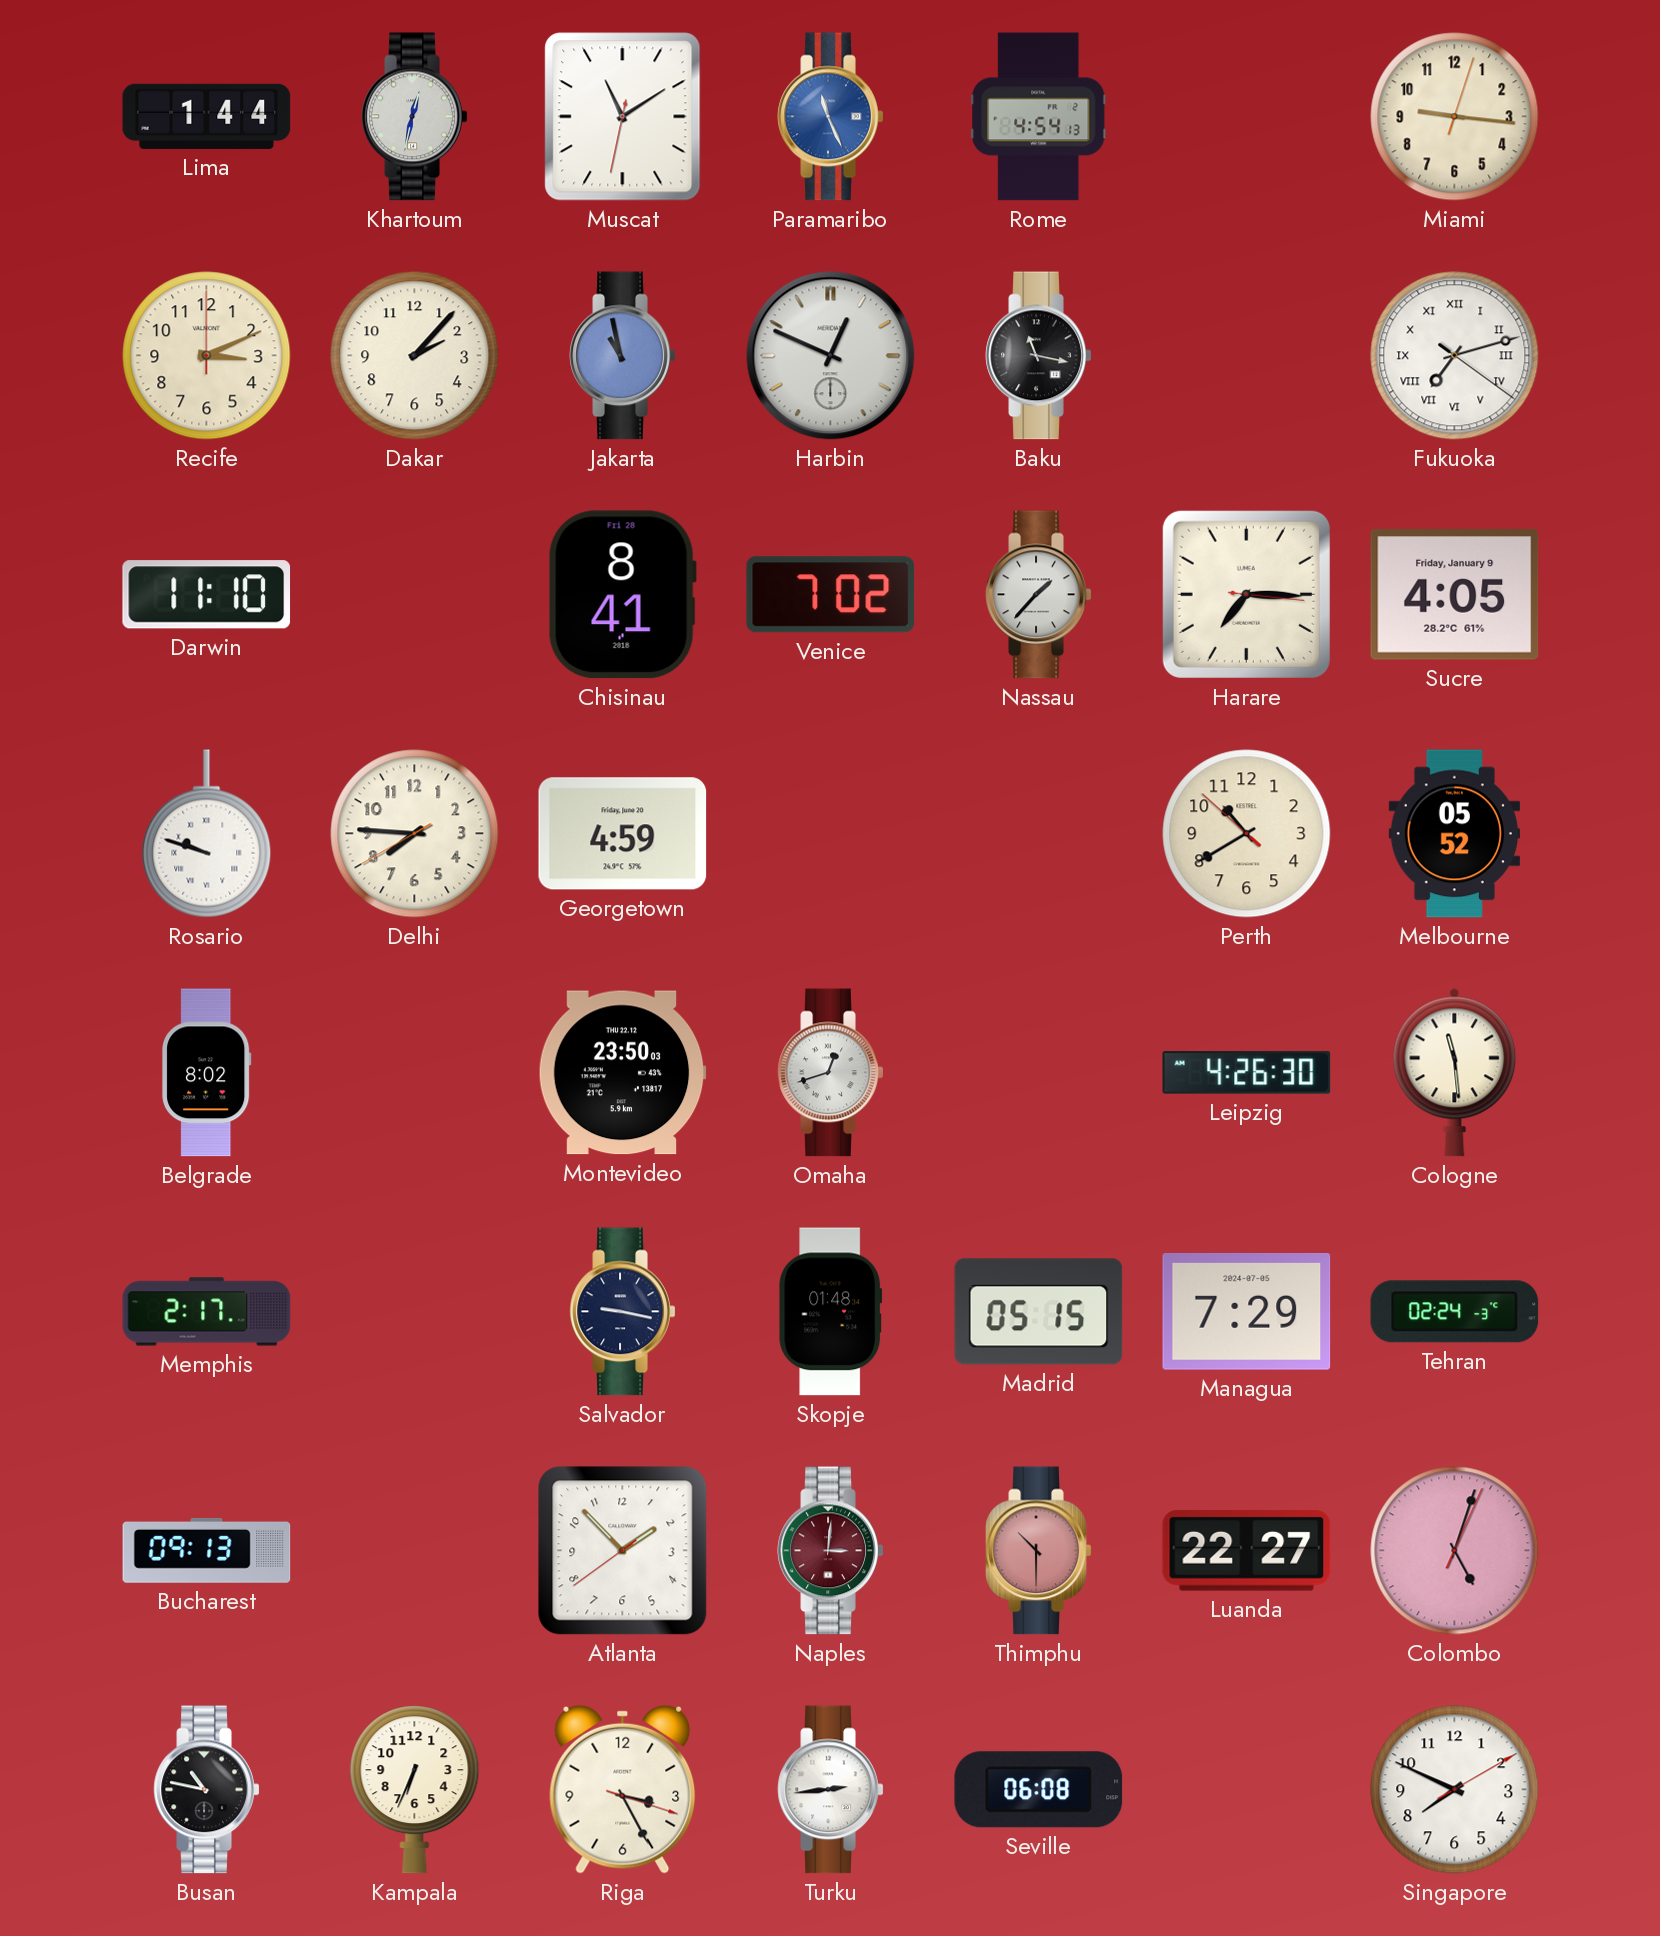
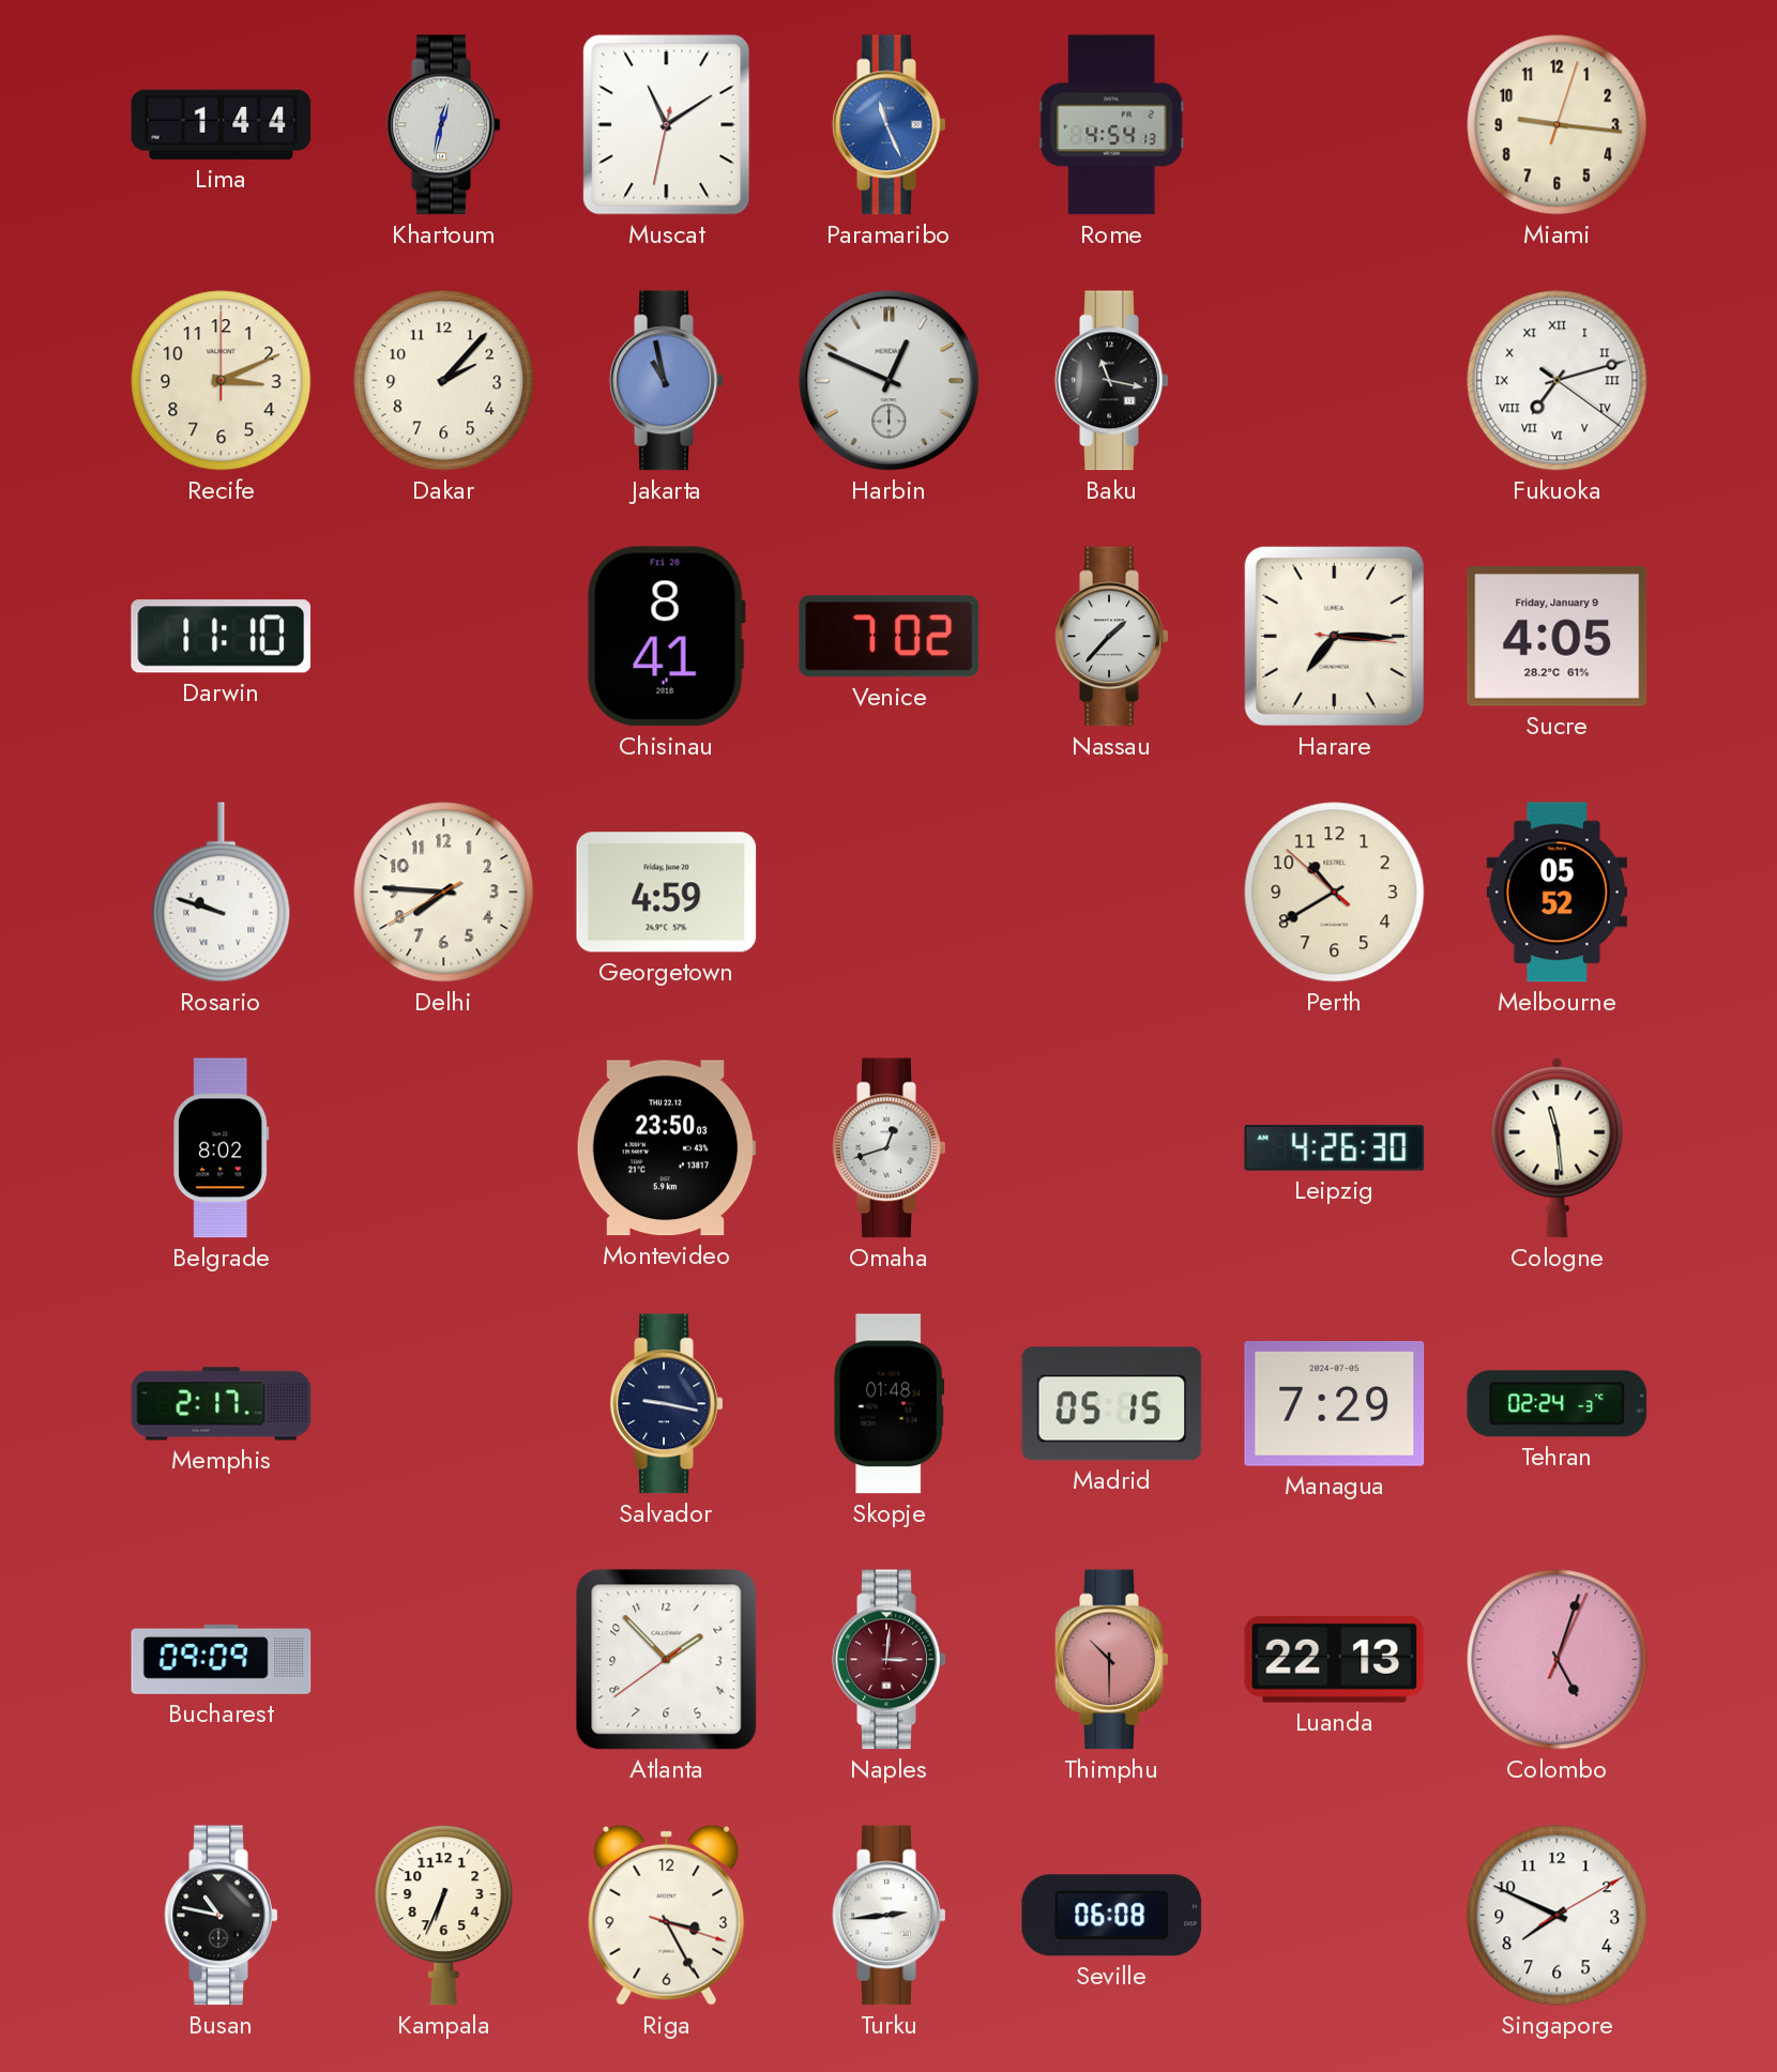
Bucharest: 09:13 -> 09:09
Luanda: 22:27 -> 22:13
